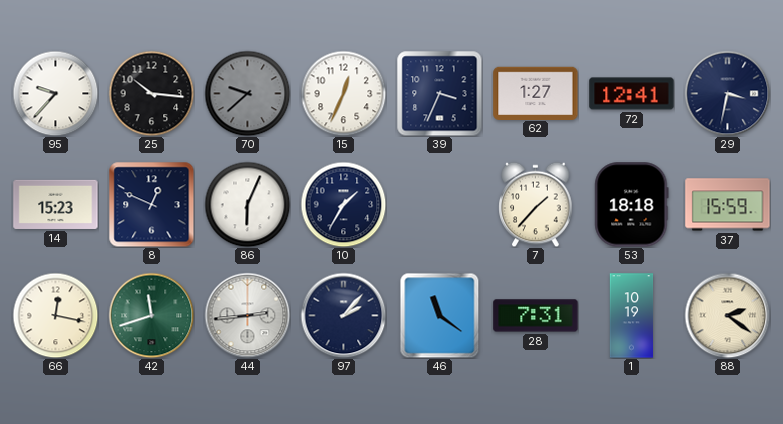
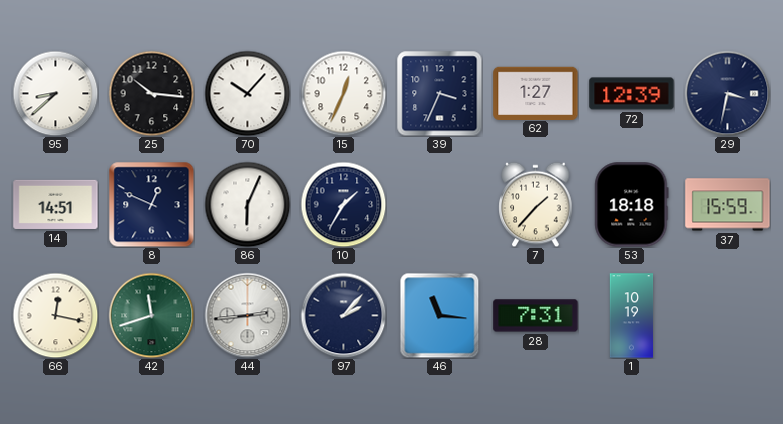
95: 9:37 -> 8:38
70: 9:38 -> 10:07
70 dial: grey -> white
72: 12:41 -> 12:39
14: 15:23 -> 14:51
46: 11:21 -> 11:16
88: 2:21 -> none
